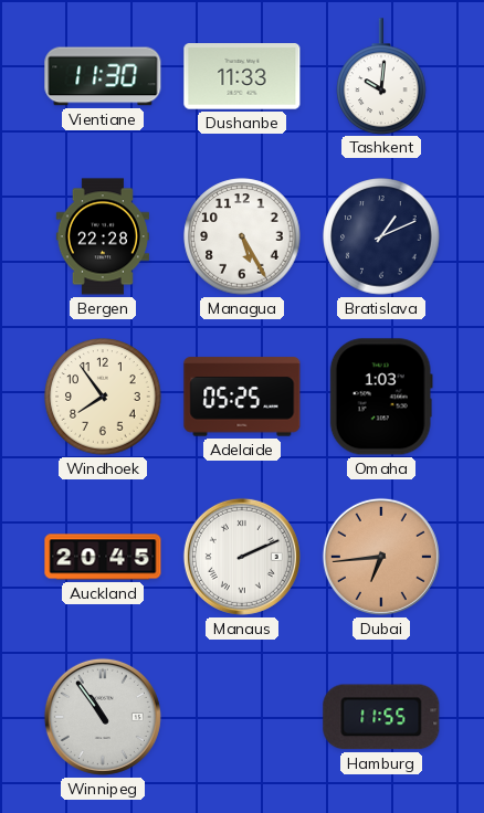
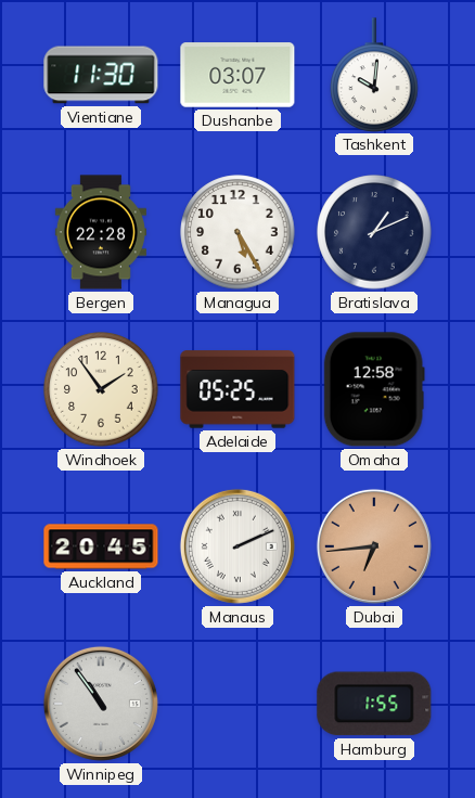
Dushanbe: 11:33 -> 03:07
Windhoek: 7:54 -> 1:54
Omaha: 1:03 -> 12:58
Hamburg: 11:55 -> 1:55
